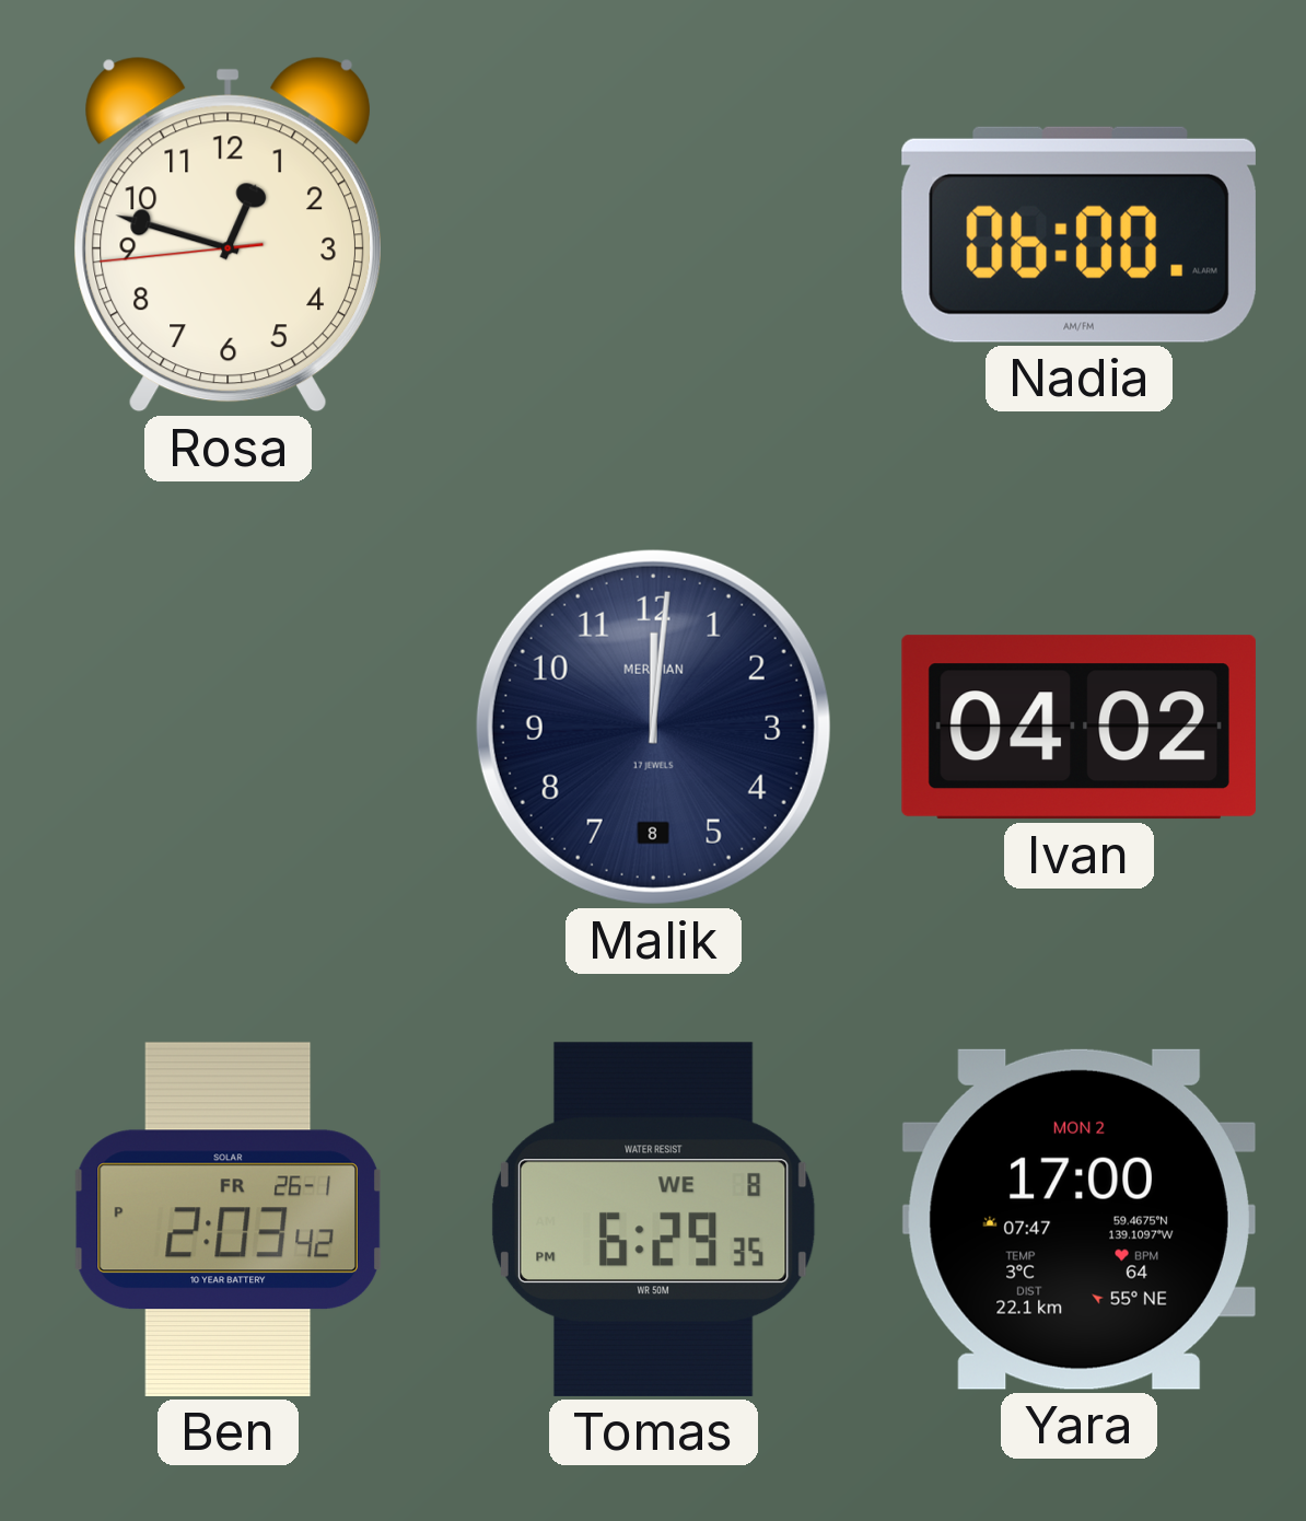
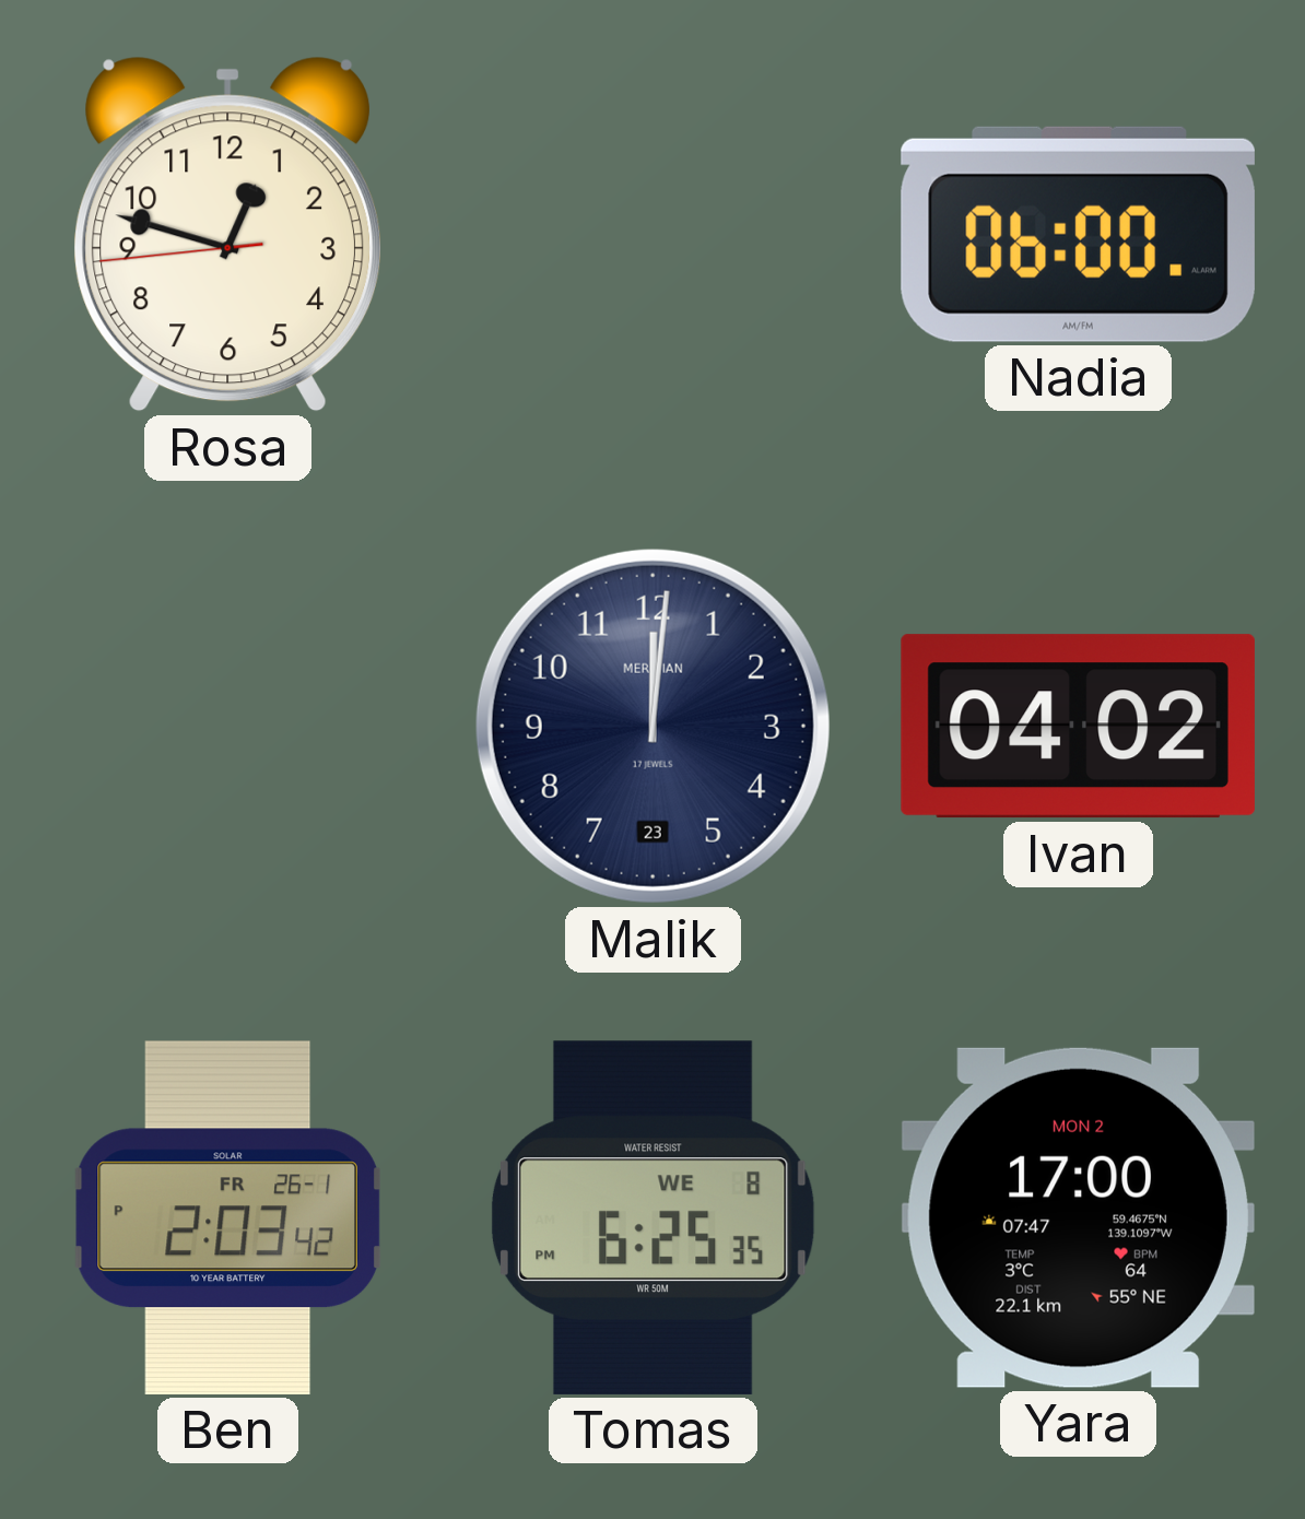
Malik date: 8 -> 23
Tomas: 6:29 -> 6:25
